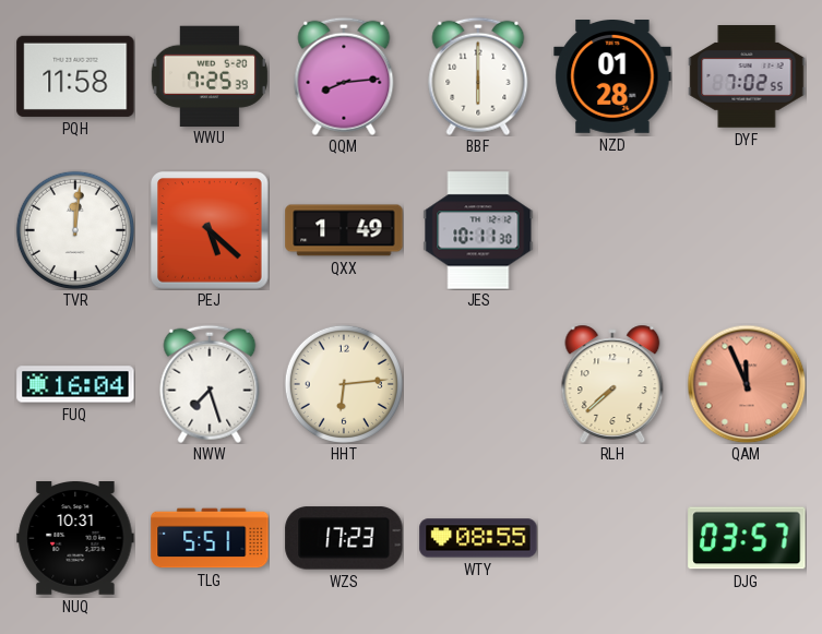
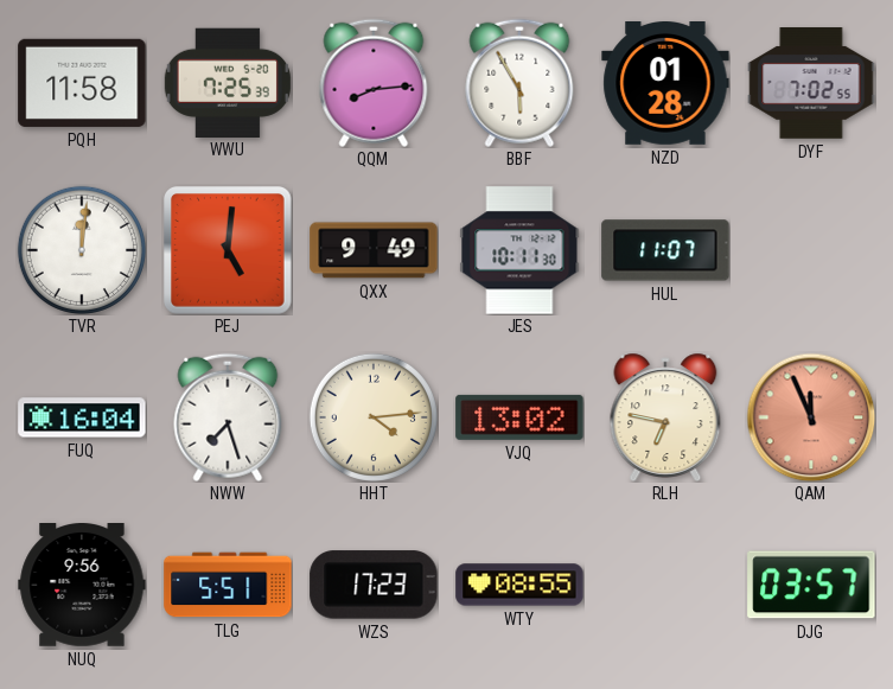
BBF: 6:00 -> 5:55
PEJ: 5:22 -> 5:01
QXX: 1:49 -> 9:49
HUL: none -> 11:07
HHT: 6:14 -> 4:14
VJQ: none -> 13:02
RLH: 7:38 -> 6:47
NUQ: 10:31 -> 9:56
